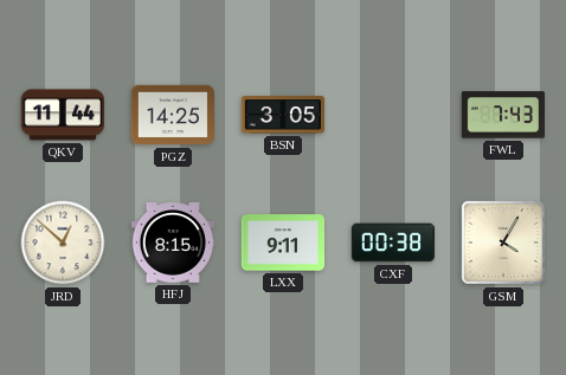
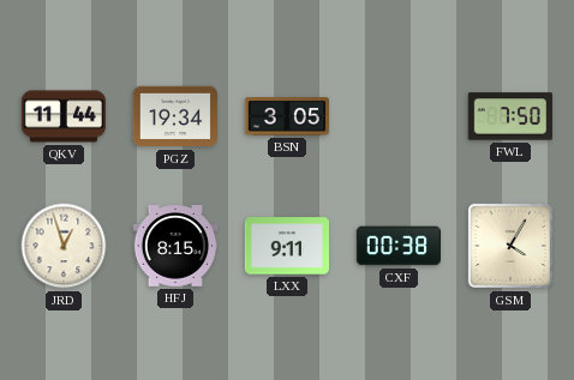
PGZ: 14:25 -> 19:34
FWL: 7:43 -> 7:50
JRD: 12:52 -> 12:57
